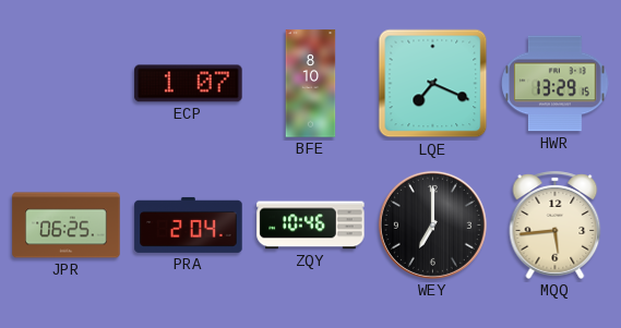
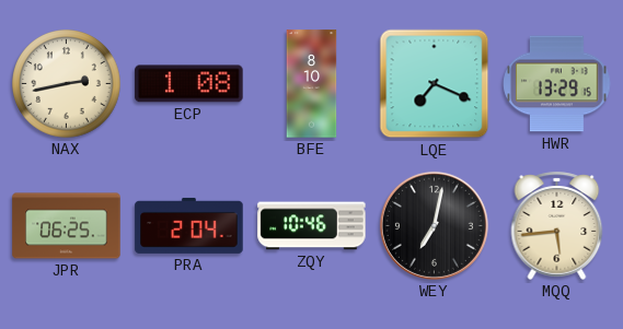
NAX: none -> 2:43
ECP: 1:07 -> 1:08
WEY: 7:00 -> 7:02
